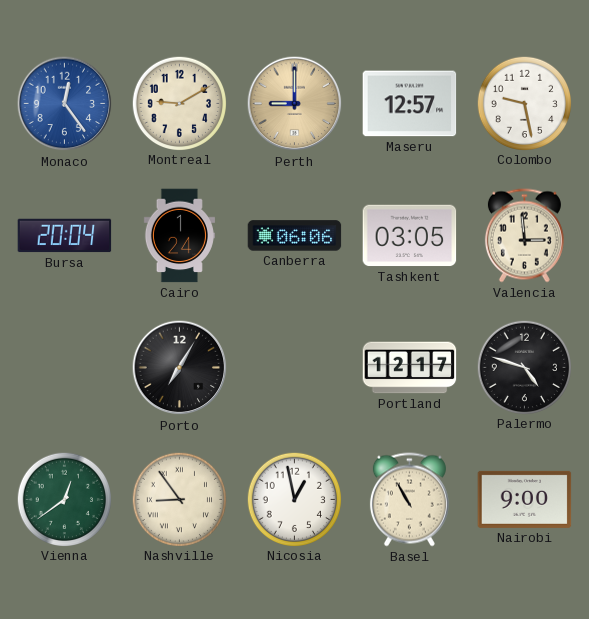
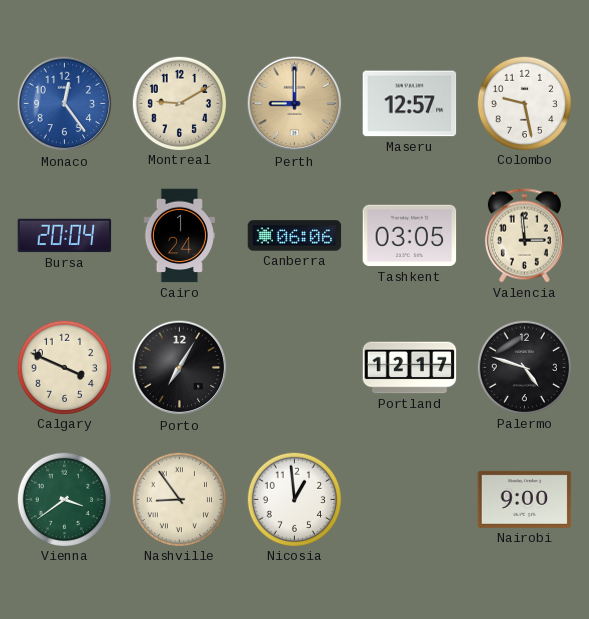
Calgary: none -> 3:49
Vienna: 12:39 -> 3:39
Nicosia: 12:58 -> 12:59
Basel: 10:55 -> none
